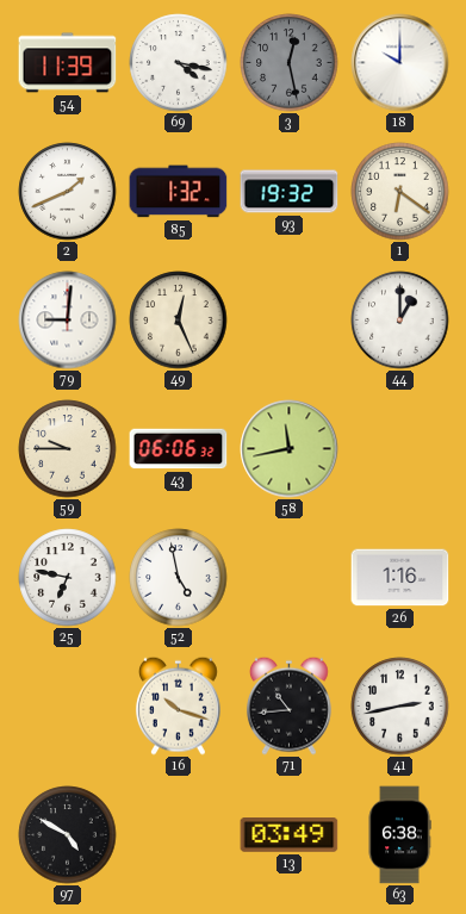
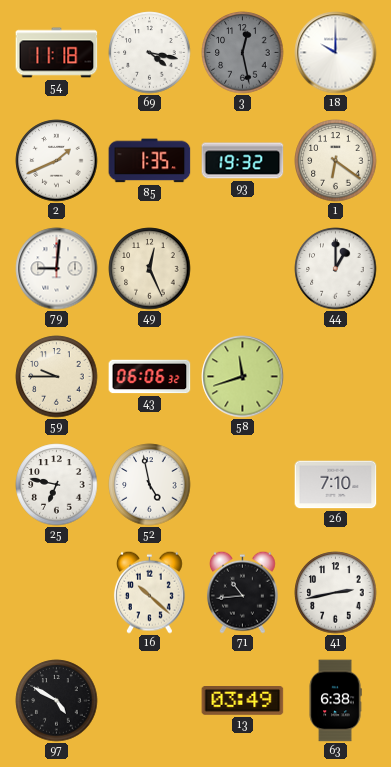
54: 11:39 -> 11:18
85: 1:32 -> 1:35
58: 11:43 -> 11:42
26: 1:16 -> 7:10
16: 10:18 -> 10:22
